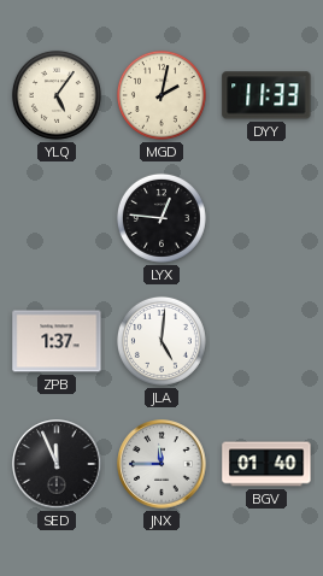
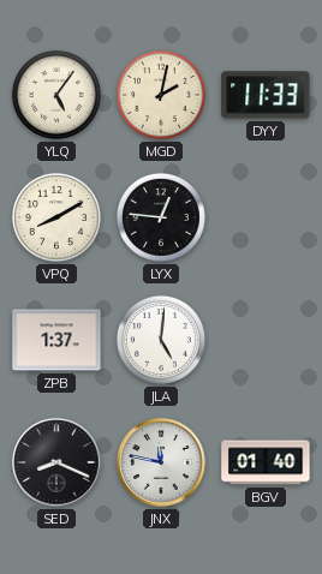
VPQ: none -> 8:10
SED: 11:56 -> 8:19
JNX: 11:45 -> 11:47
